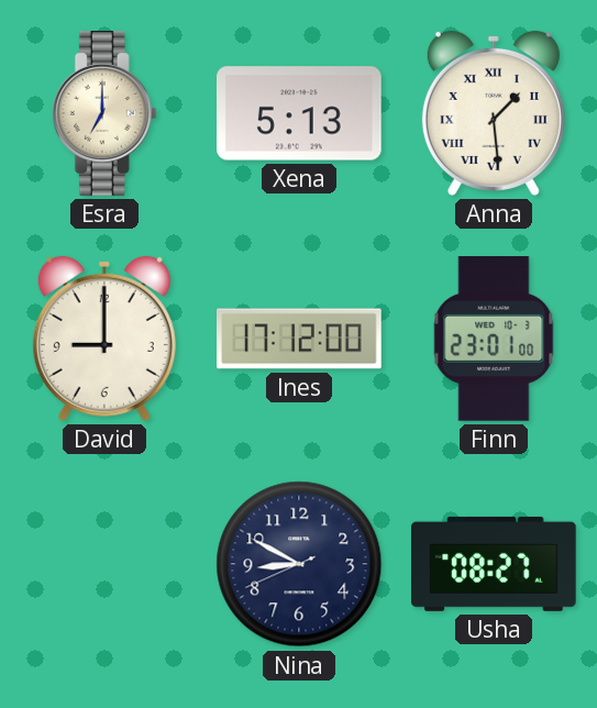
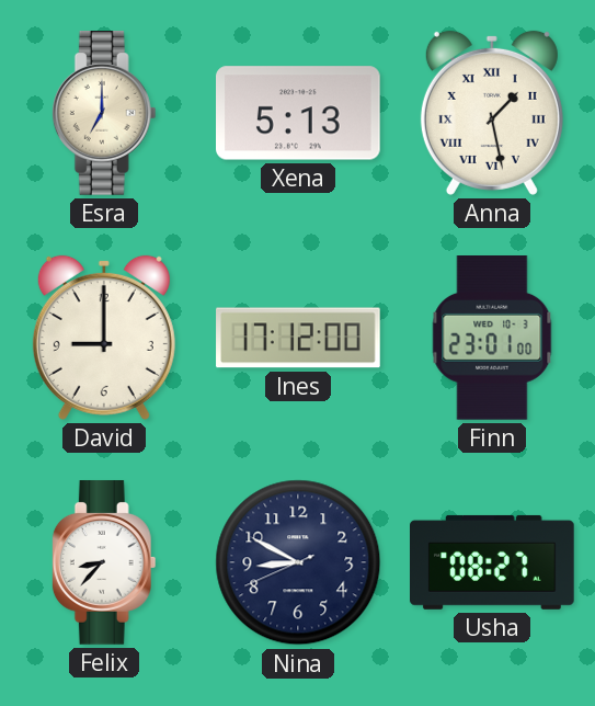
Anna: 1:29 -> 1:28
Felix: none -> 8:37
